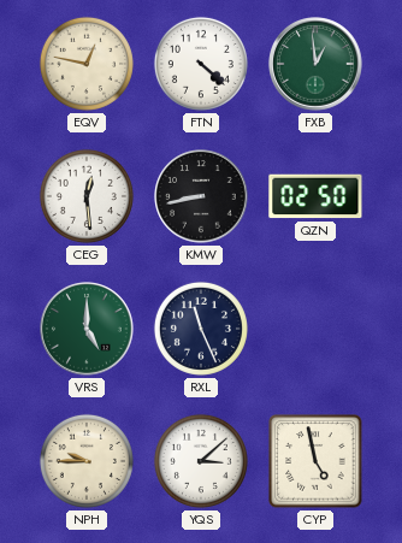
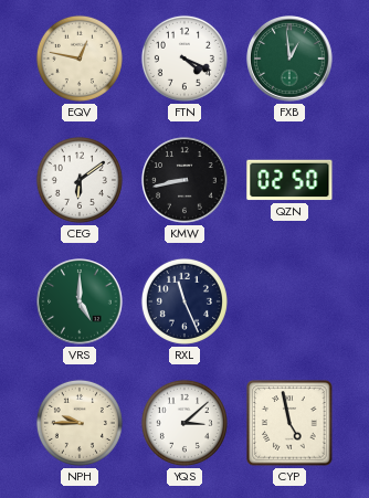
FTN: 4:22 -> 4:19
CEG: 12:29 -> 6:09
